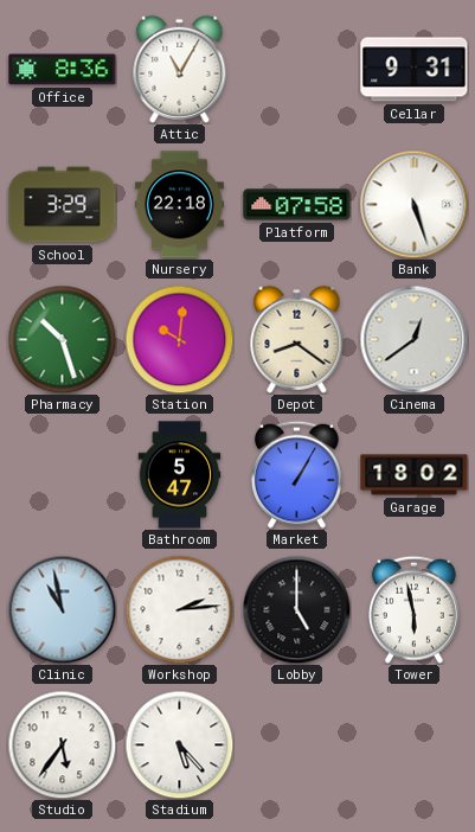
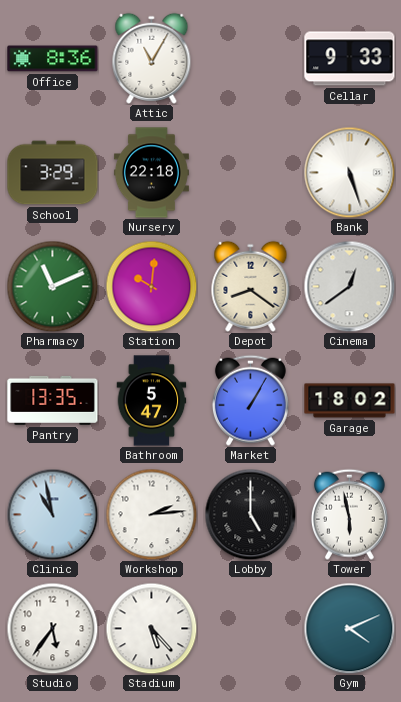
Cellar: 9:31 -> 9:33
Platform: 07:58 -> none
Pharmacy: 10:27 -> 11:11
Pantry: none -> 13:35
Gym: none -> 4:11
